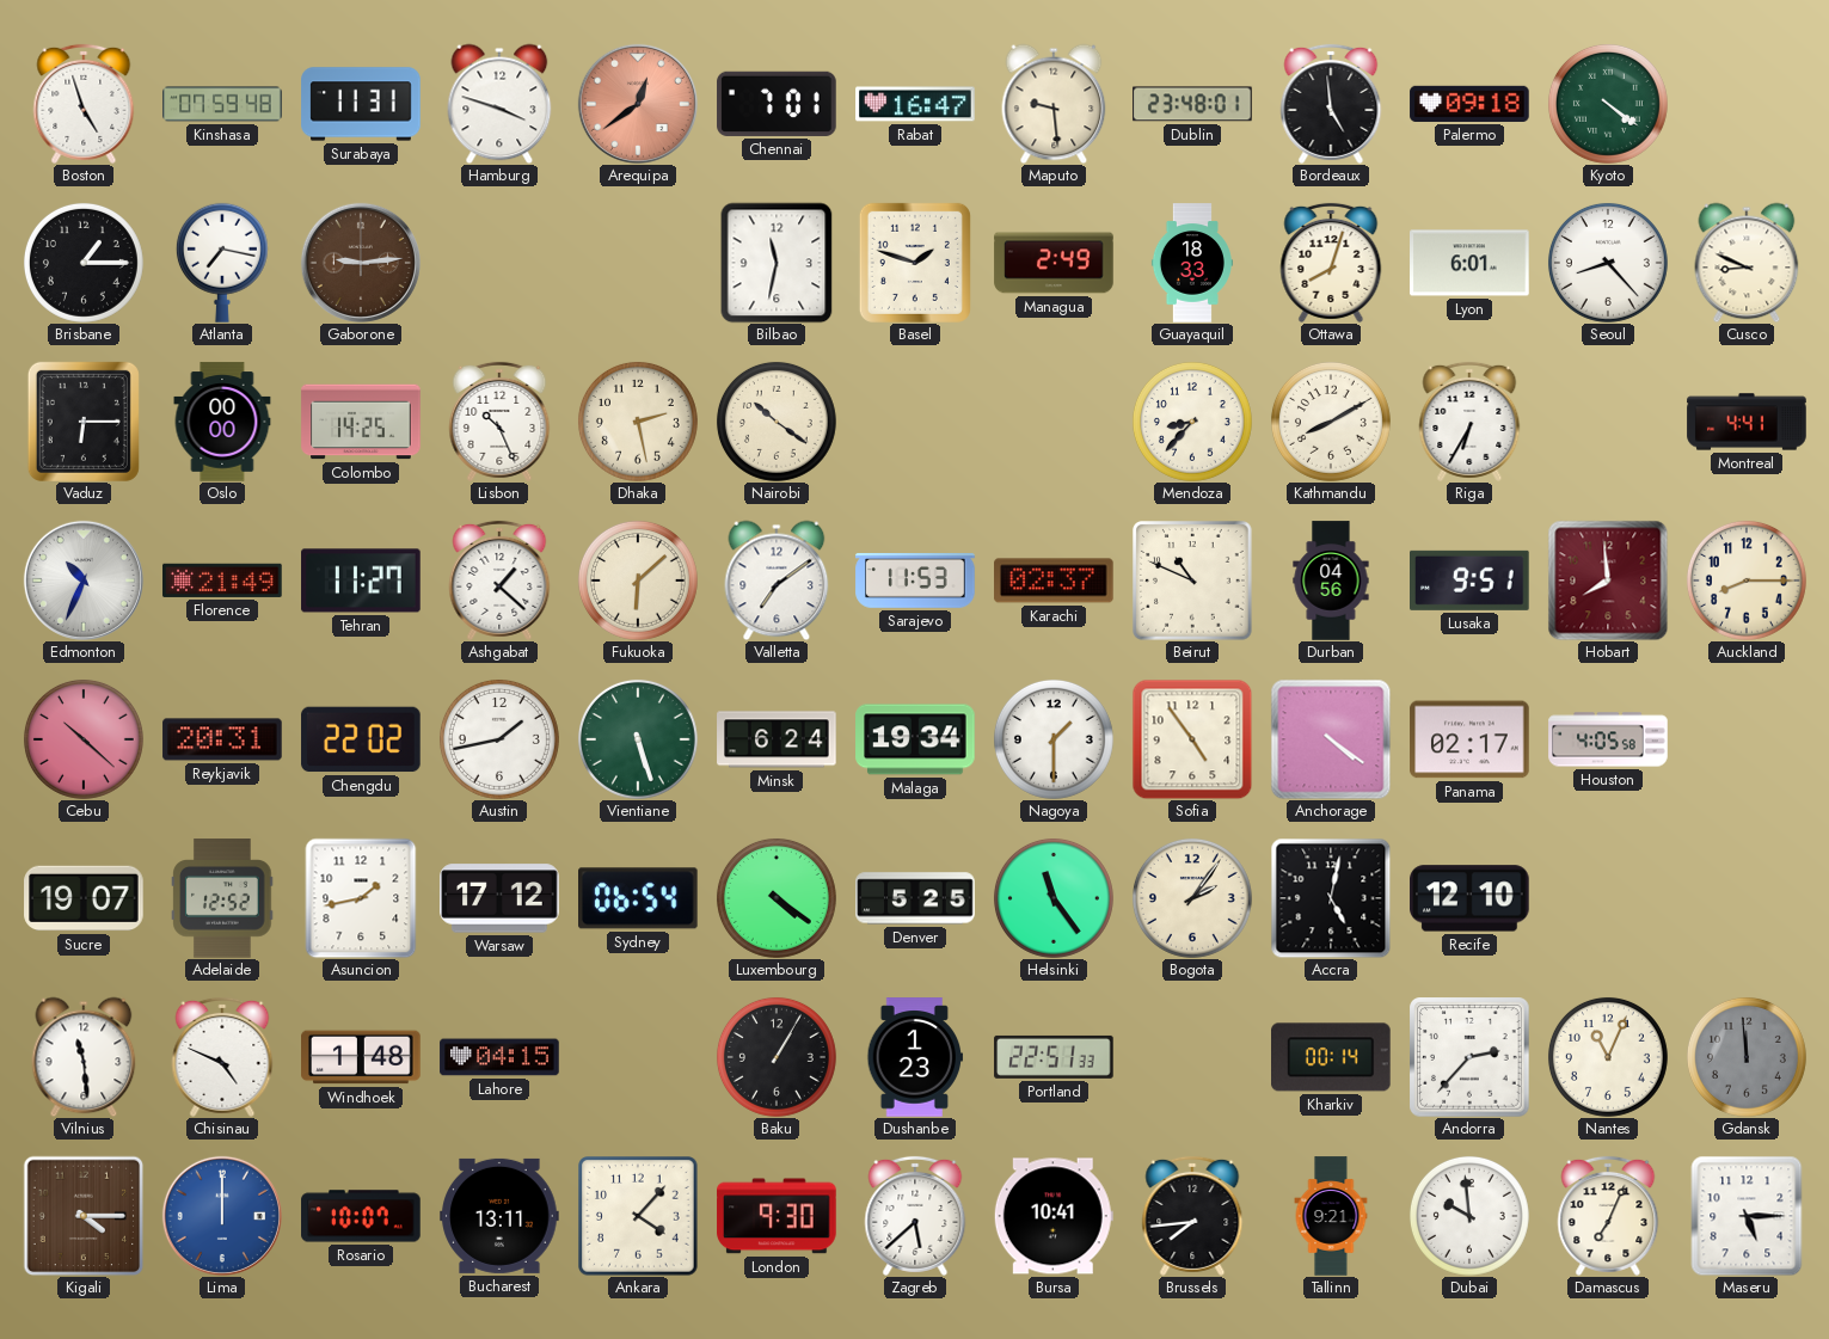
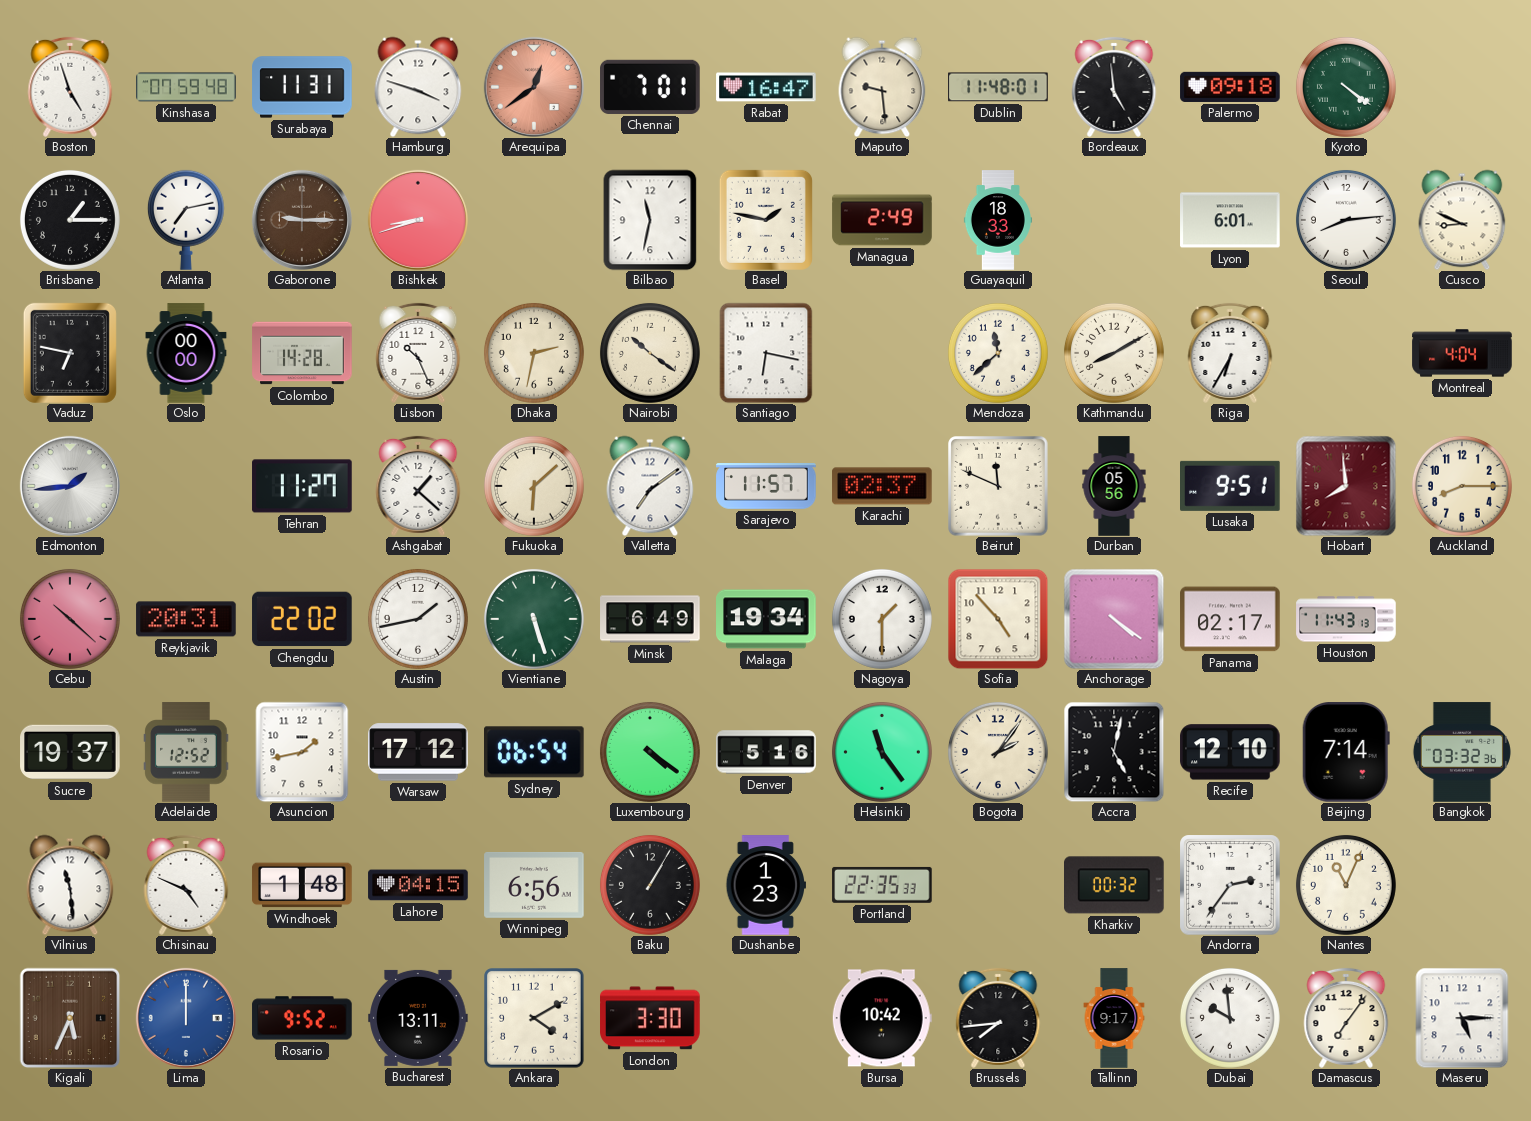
Dublin: 23:48 -> 11:48
Atlanta: 7:17 -> 7:13
Gaborone: 9:14 -> 9:15
Bishkek: none -> 8:42
Basel: 1:48 -> 1:47
Ottawa: 8:03 -> none
Seoul: 8:23 -> 8:14
Vaduz: 6:15 -> 6:47
Colombo: 14:25 -> 14:28
Dhaka: 2:28 -> 2:32
Santiago: none -> 6:17
Mendoza: 8:37 -> 11:38
Montreal: 4:41 -> 4:04
Edmonton: 10:34 -> 1:44
Florence: 21:49 -> none
Sarajevo: 11:53 -> 11:57
Beirut: 10:49 -> 11:49
Durban: 04:56 -> 05:56
Minsk: 6:24 -> 6:49
Sofia: 4:54 -> 4:53
Houston: 4:05 -> 11:43
Sucre: 19:07 -> 19:37
Denver: 5:25 -> 5:16
Beijing: none -> 7:14
Bangkok: none -> 03:32
Winnipeg: none -> 6:56
Portland: 22:51 -> 22:35
Kharkiv: 00:14 -> 00:32
Andorra: 2:37 -> 2:36
Gdansk: 11:59 -> none
Kigali: 4:15 -> 5:34
Rosario: 10:07 -> 9:52
Ankara: 4:07 -> 4:10
London: 9:30 -> 3:30
Zagreb: 5:38 -> none
Bursa: 10:41 -> 10:42
Tallinn: 9:21 -> 9:17
Damascus: 7:04 -> 7:06
